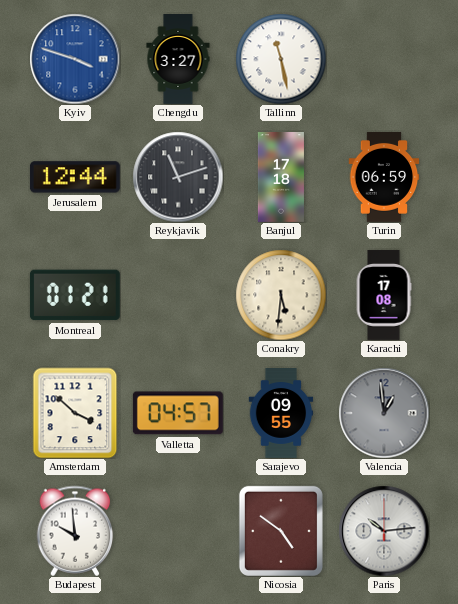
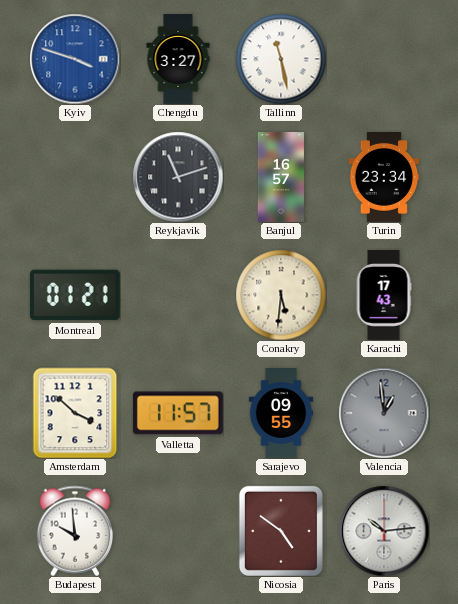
Jerusalem: 12:44 -> none
Banjul: 17:18 -> 16:57
Turin: 06:59 -> 23:34
Karachi: 17:08 -> 17:43
Valletta: 04:57 -> 11:57
